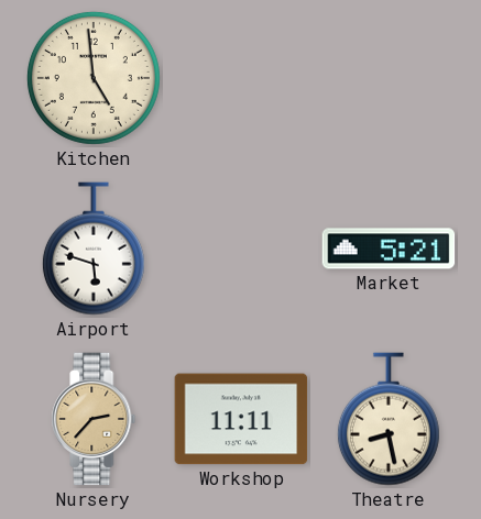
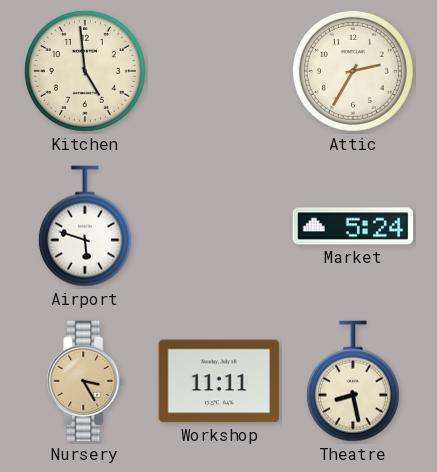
Attic: none -> 2:35
Market: 5:21 -> 5:24
Nursery: 2:37 -> 3:25
